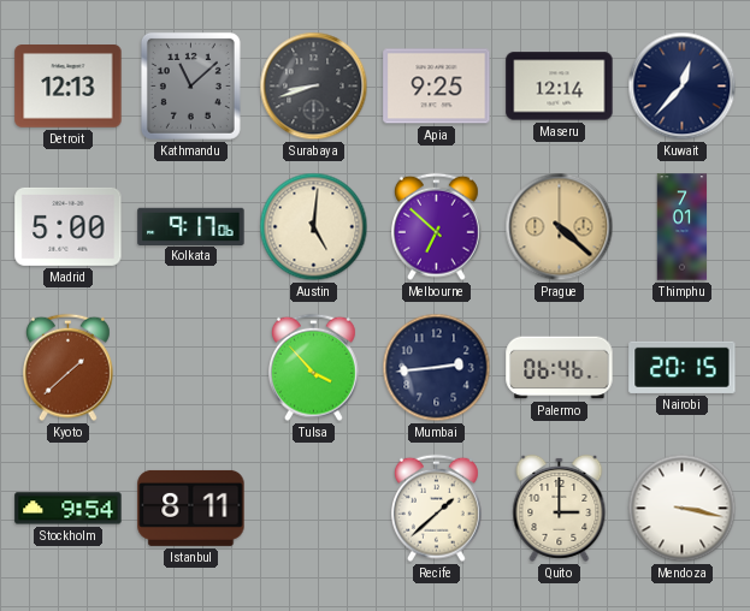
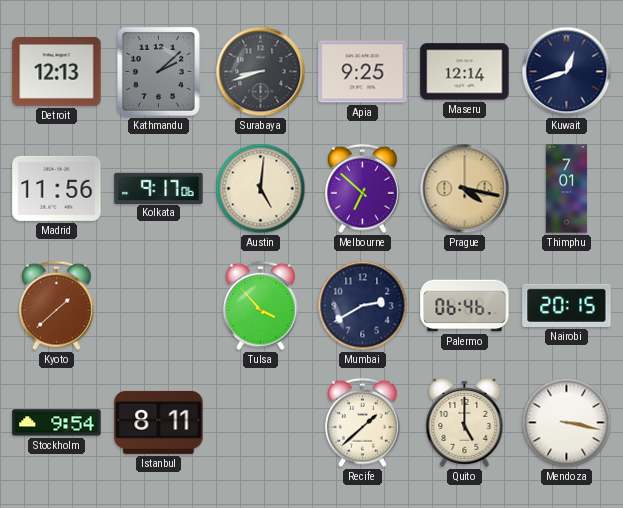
Kathmandu: 11:08 -> 2:08
Kuwait: 12:37 -> 12:42
Madrid: 5:00 -> 11:56
Prague: 4:22 -> 4:17
Mumbai: 2:44 -> 2:40
Quito: 3:00 -> 5:00
